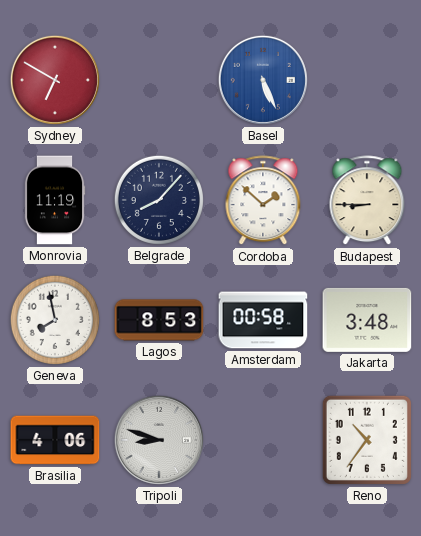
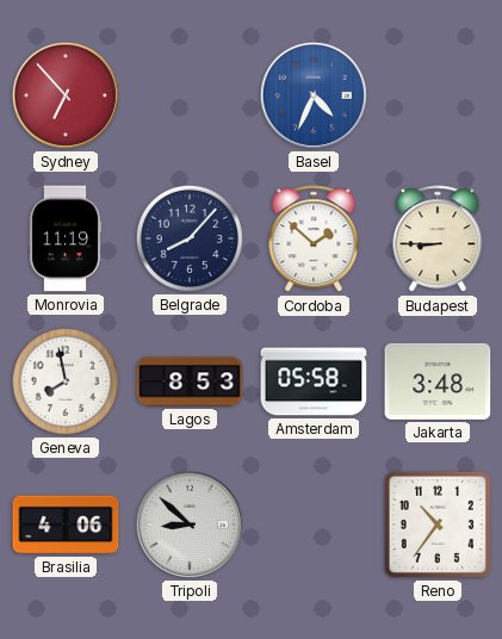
Sydney: 6:50 -> 6:53
Basel: 5:26 -> 4:34
Amsterdam: 00:58 -> 05:58
Tripoli: 8:48 -> 8:52
